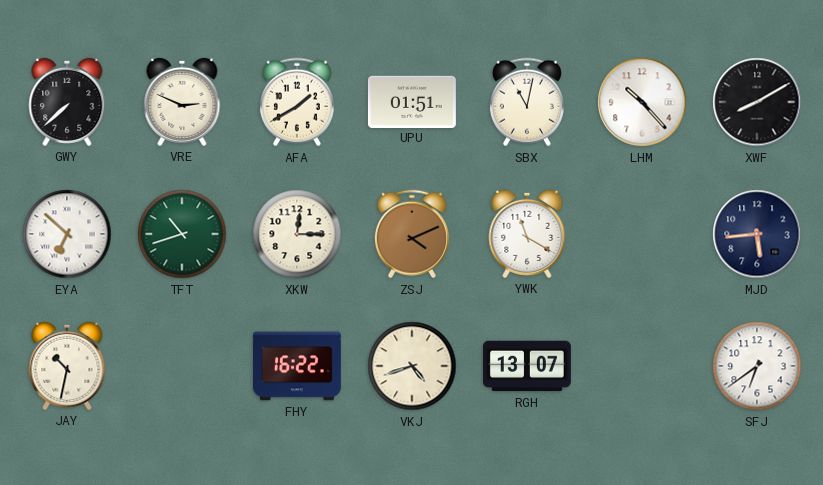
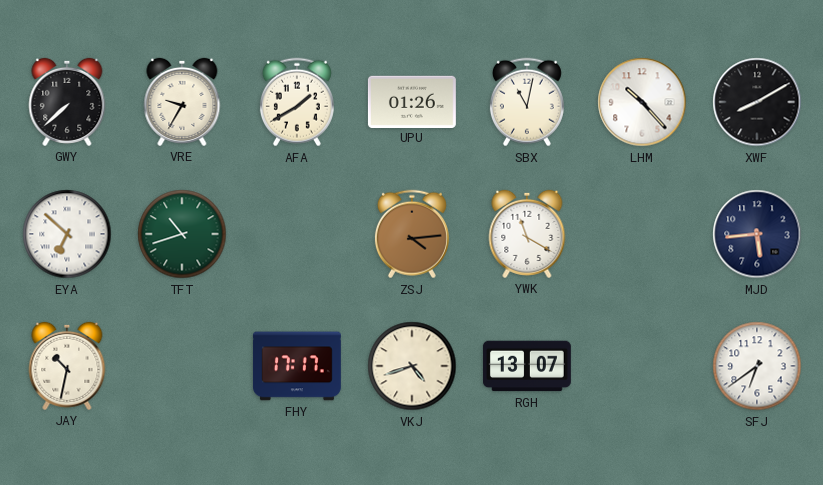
VRE: 2:49 -> 9:35
UPU: 01:51 -> 01:26
XKW: 12:15 -> none
ZSJ: 4:11 -> 4:14
FHY: 16:22 -> 17:17
